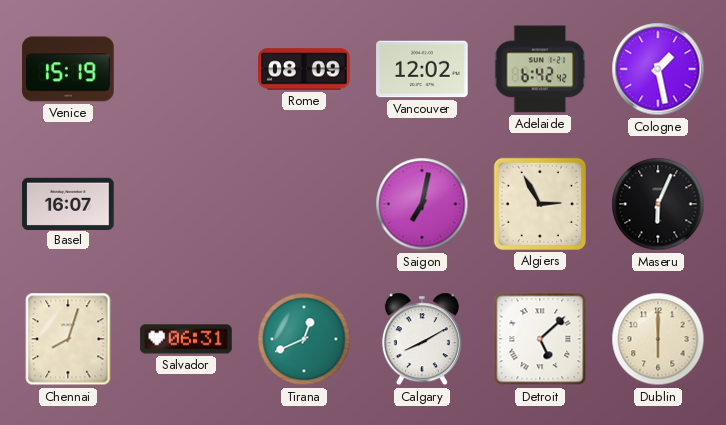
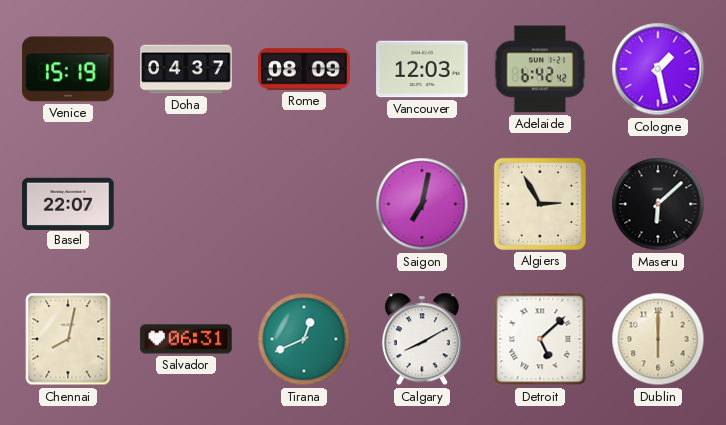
Doha: none -> 04:37
Vancouver: 12:02 -> 12:03
Basel: 16:07 -> 22:07
Maseru: 6:04 -> 6:08
Chennai: 8:03 -> 8:02
